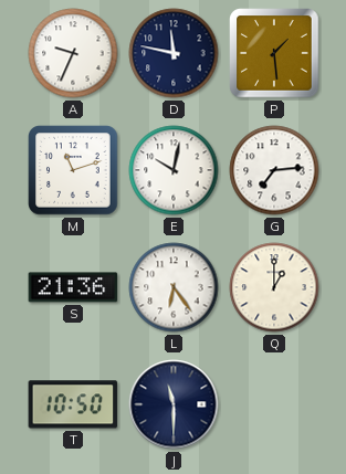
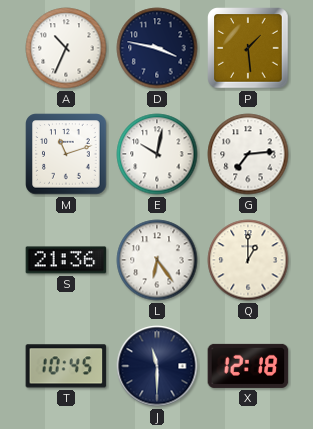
A: 9:34 -> 10:34
D: 11:47 -> 3:47
T: 10:50 -> 10:45
X: none -> 12:18
